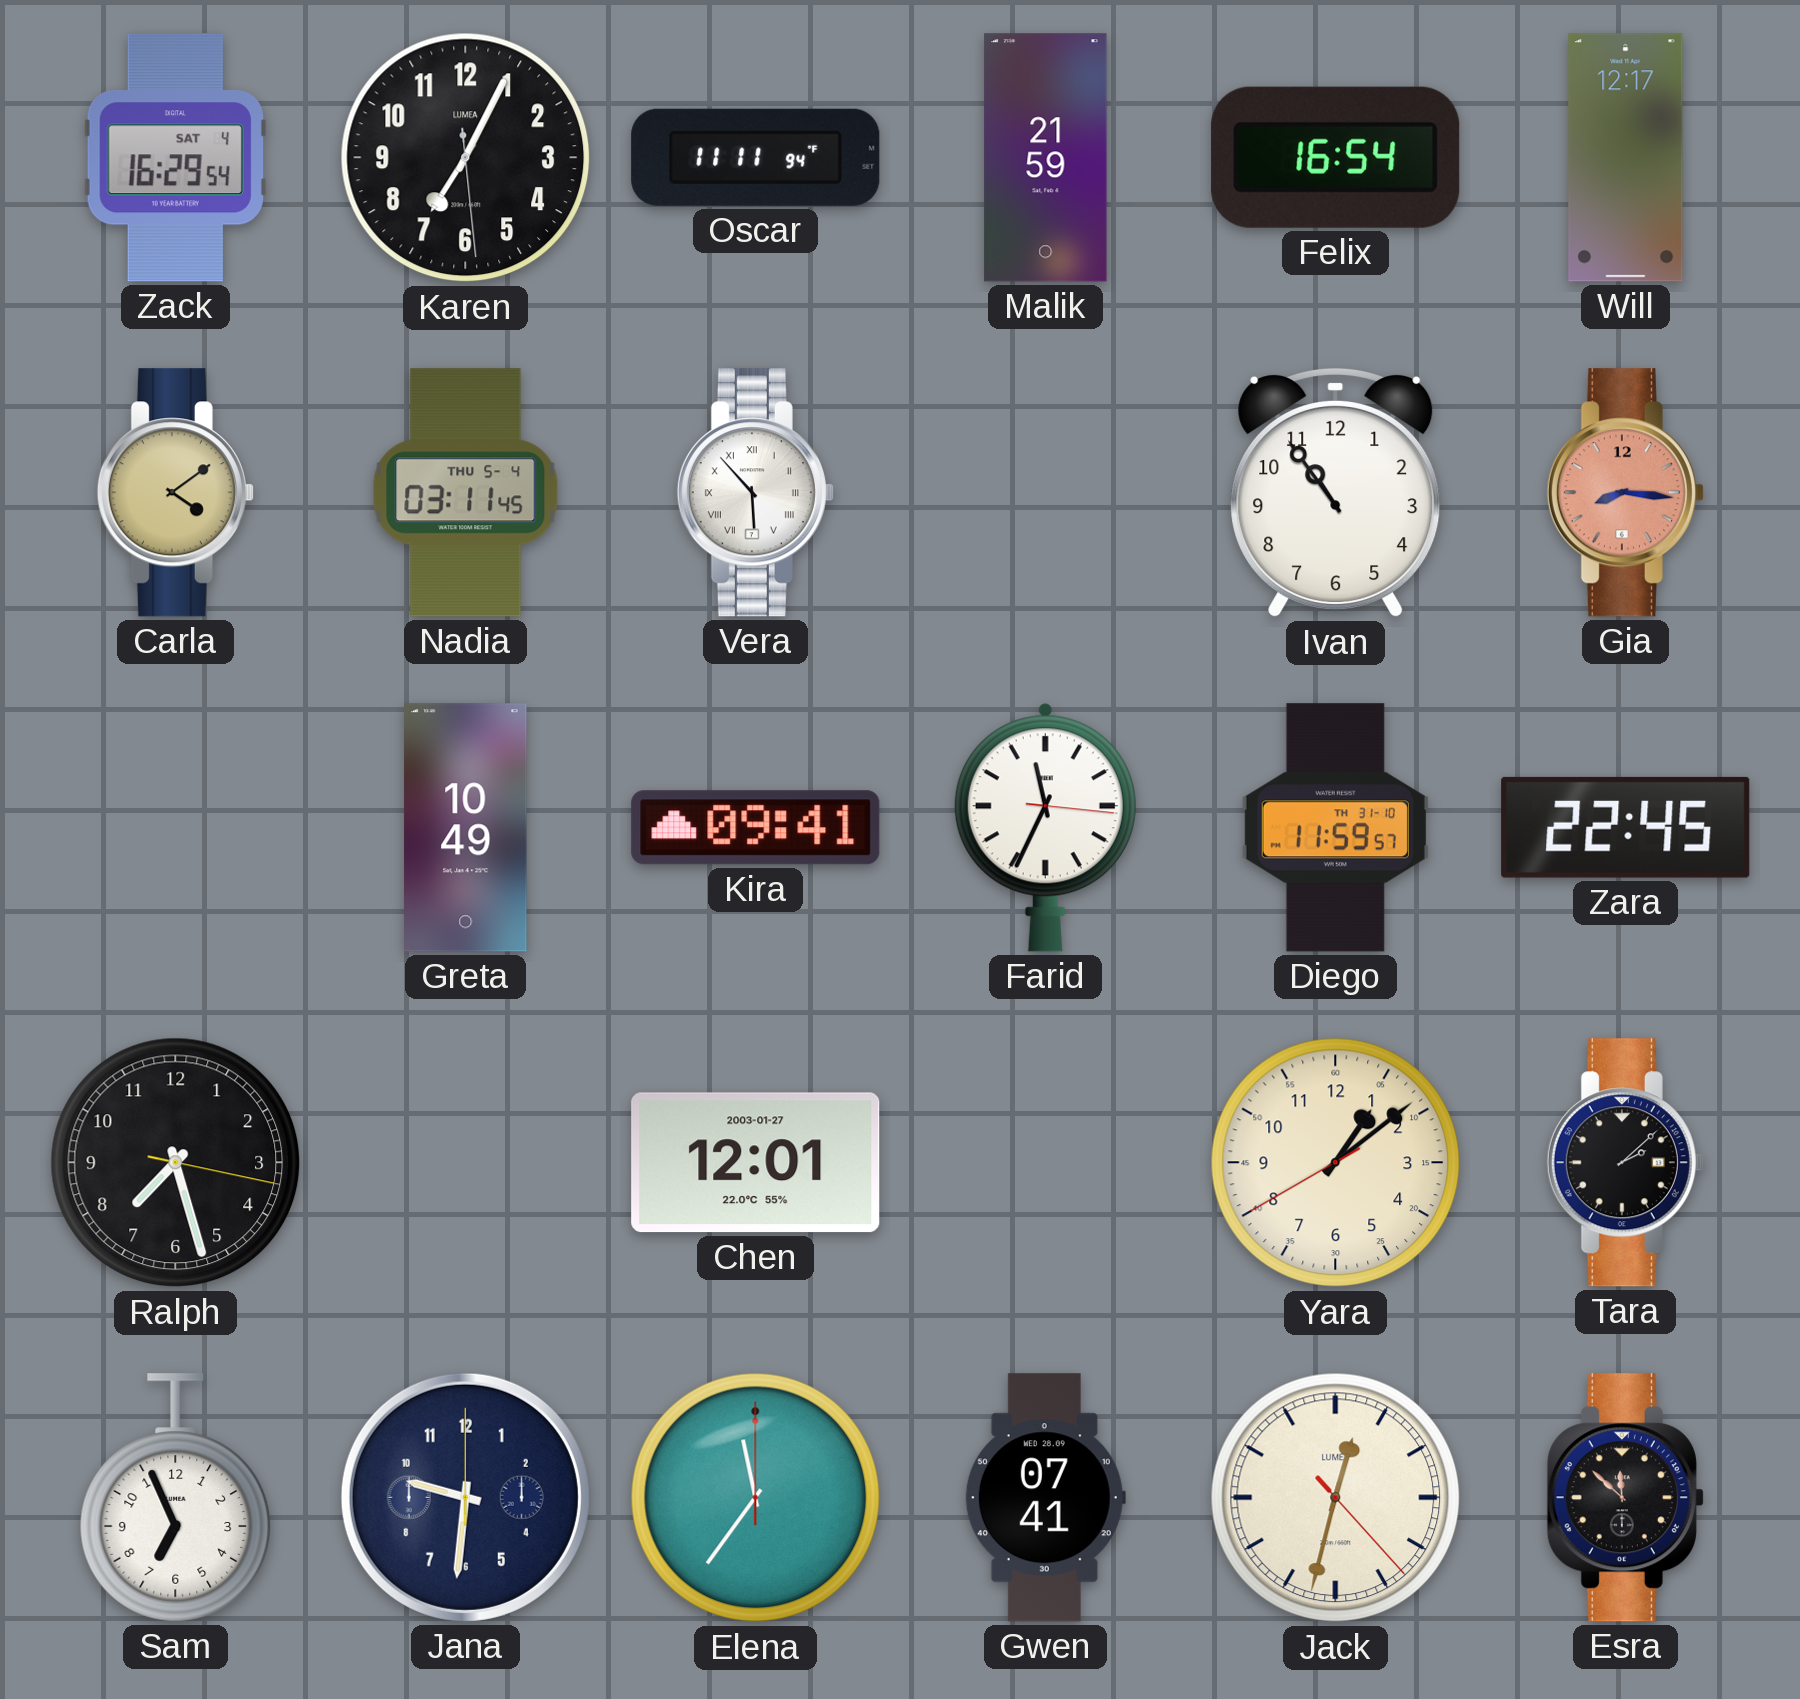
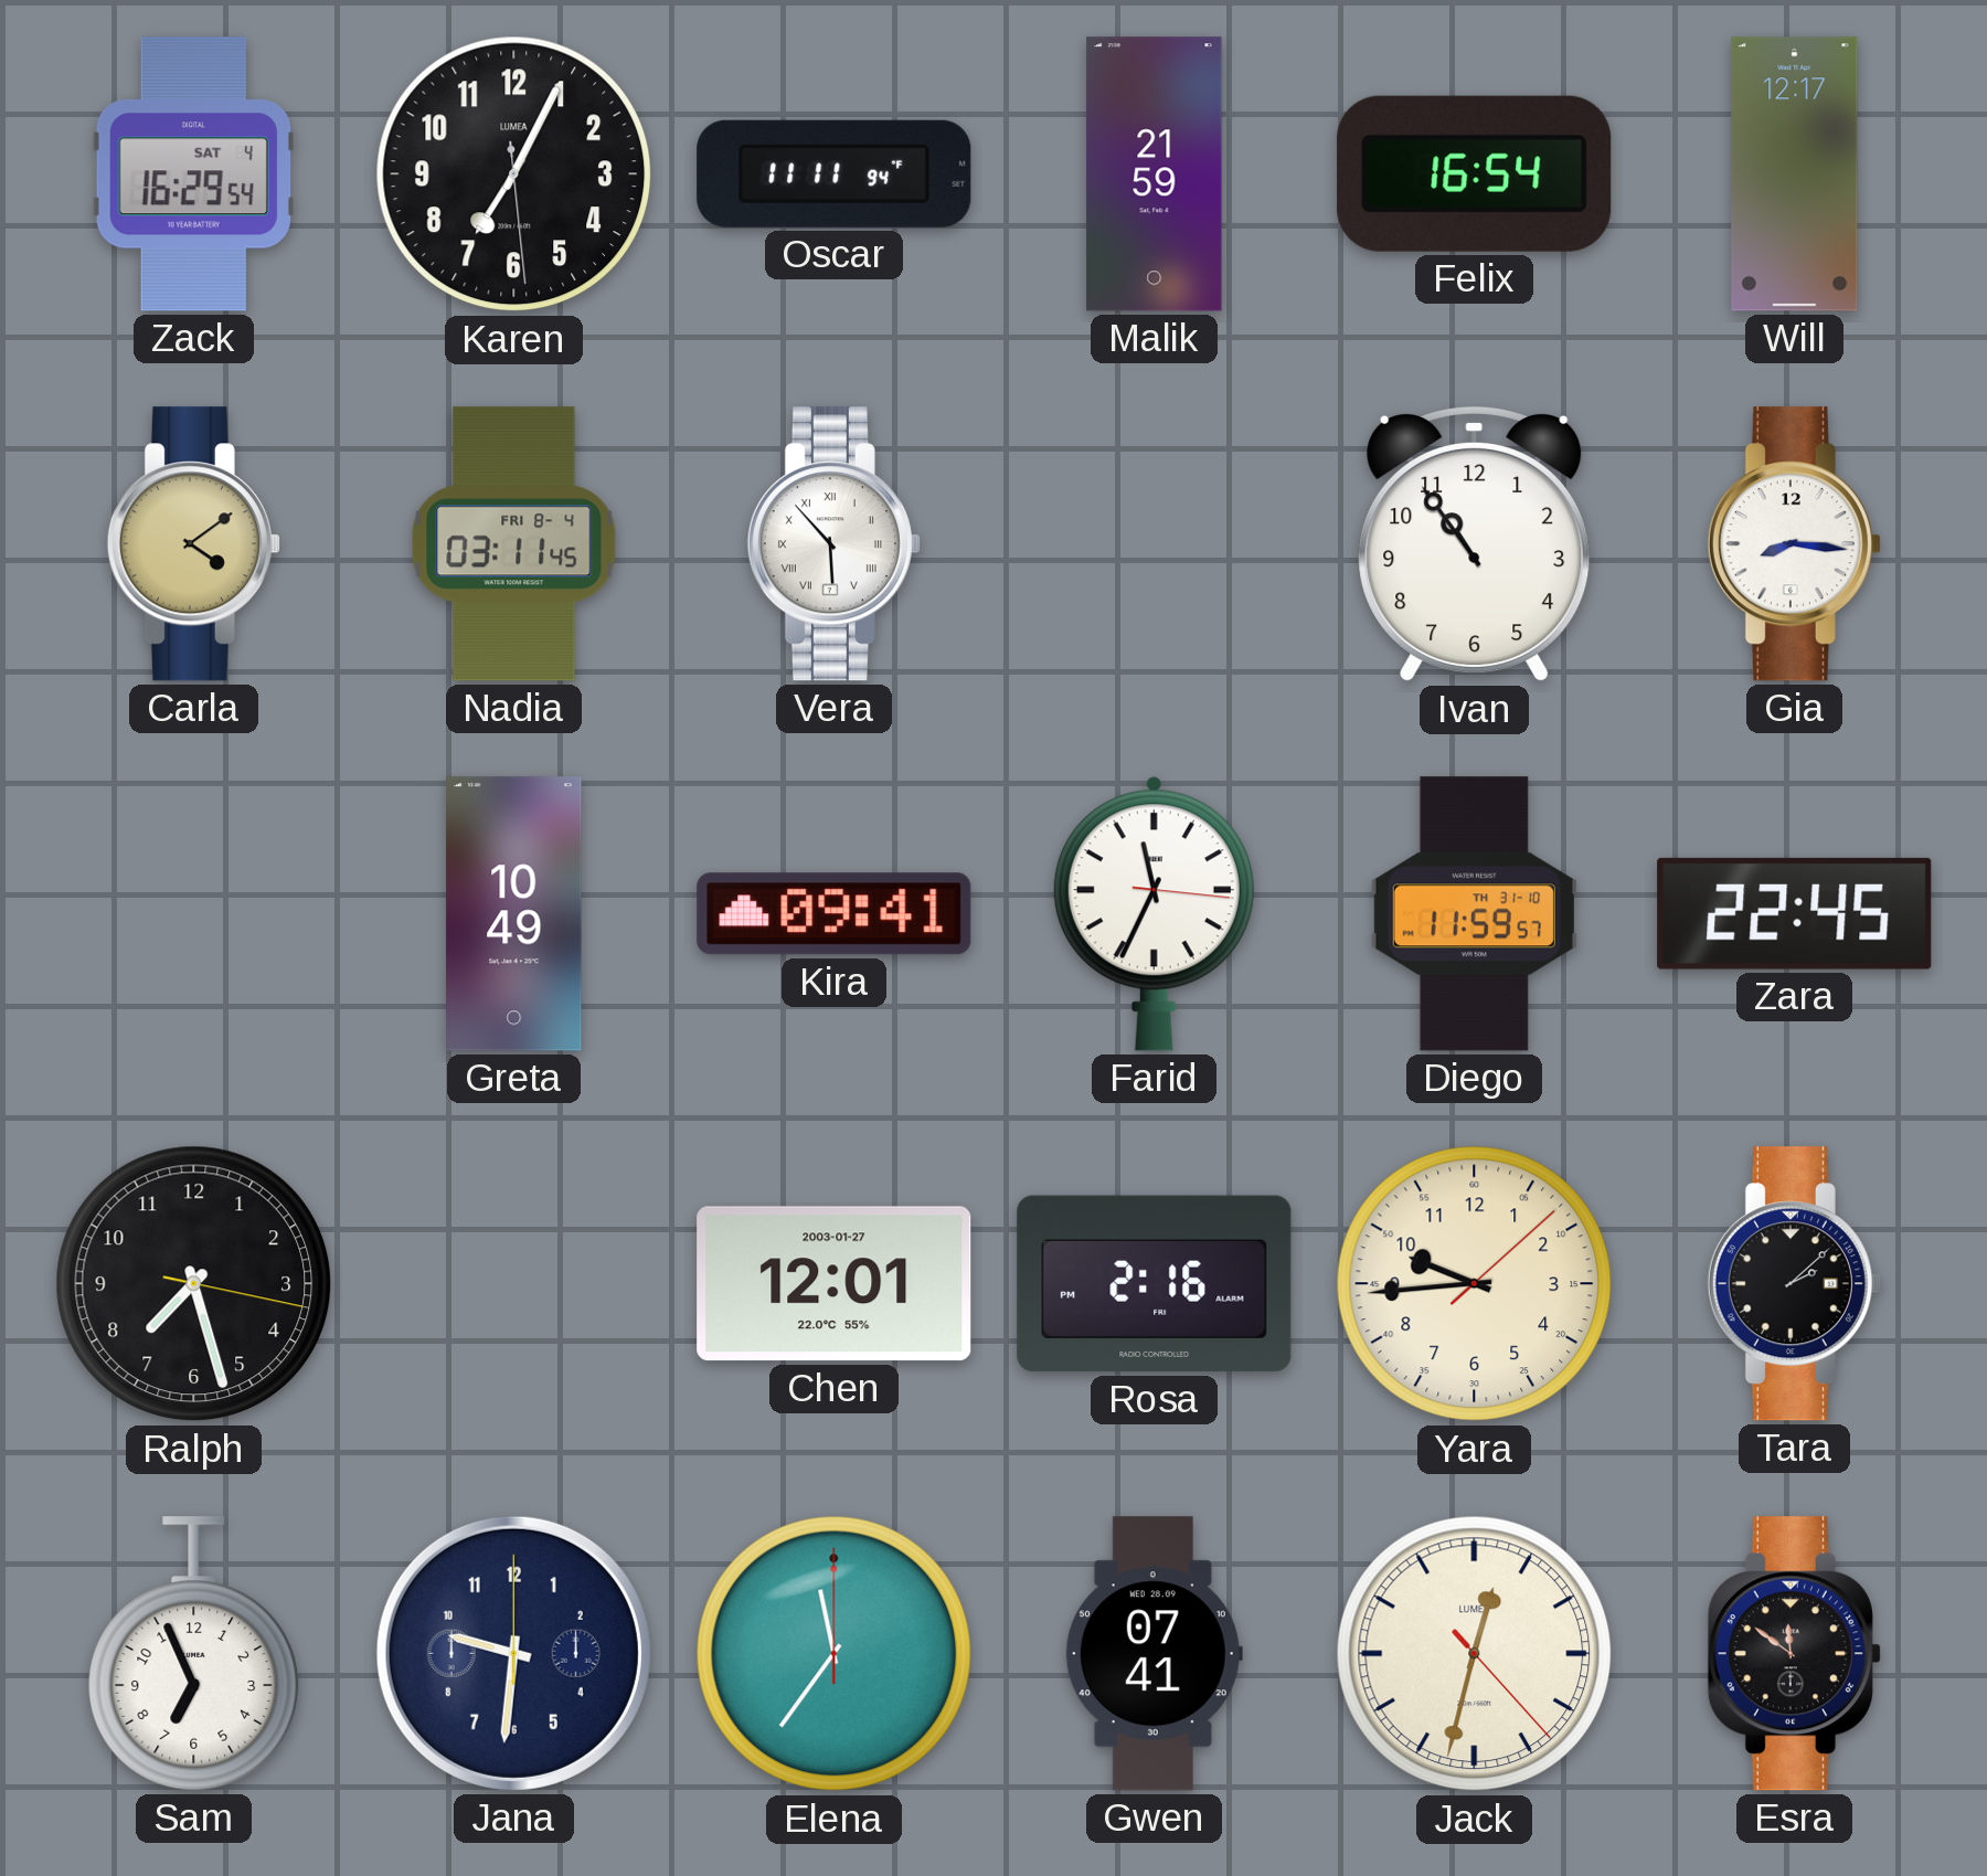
Nadia date: THU 5-4 -> FRI 8-4
Gia dial: salmon -> white
Rosa: none -> 2:16
Yara: 1:08 -> 9:44
Esra: 11:52 -> 11:51
